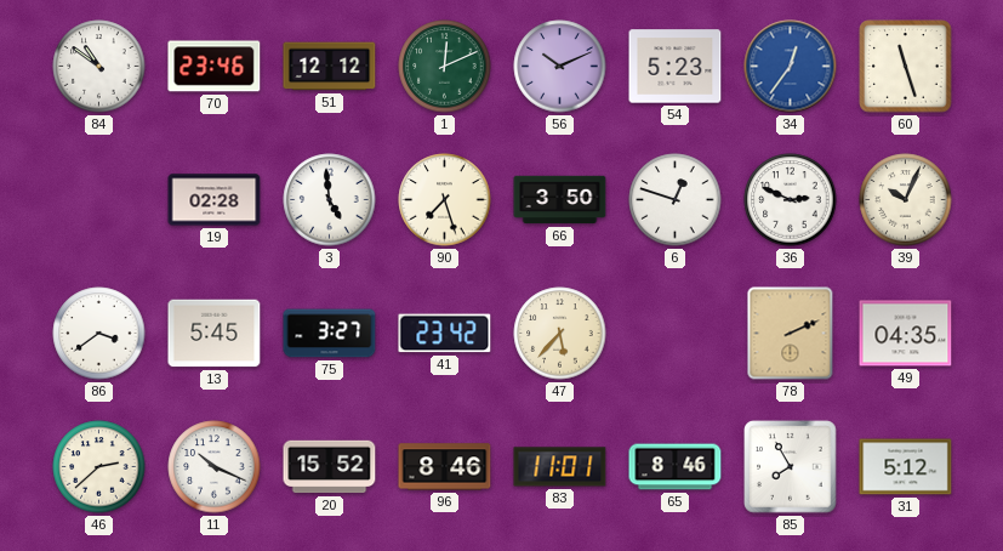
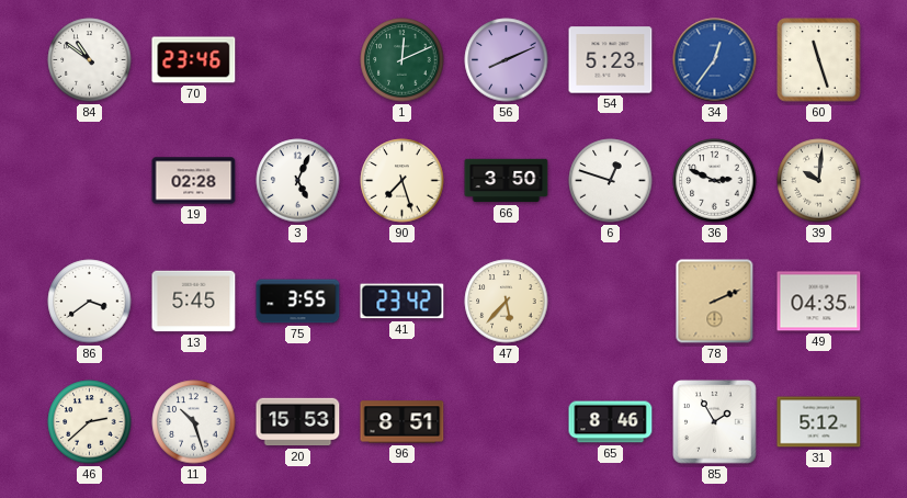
51: 12:12 -> none
56: 10:11 -> 8:11
3: 4:59 -> 5:04
39: 10:04 -> 10:01
75: 3:27 -> 3:55
11: 10:19 -> 10:27
20: 15:52 -> 15:53
96: 8:46 -> 8:51
83: 11:01 -> none
85: 7:55 -> 1:55
